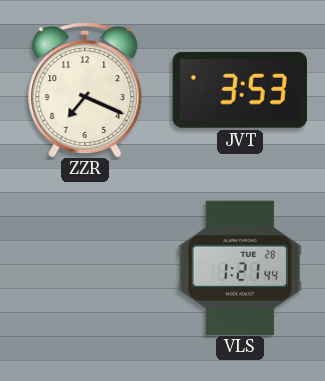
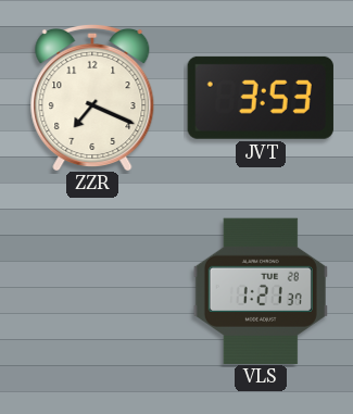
VLS: 1:21:44 -> 1:21:37
